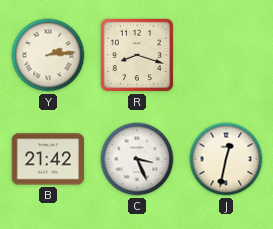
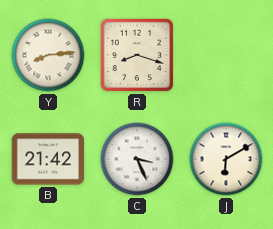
Y: 2:14 -> 8:14
J: 12:32 -> 6:10
